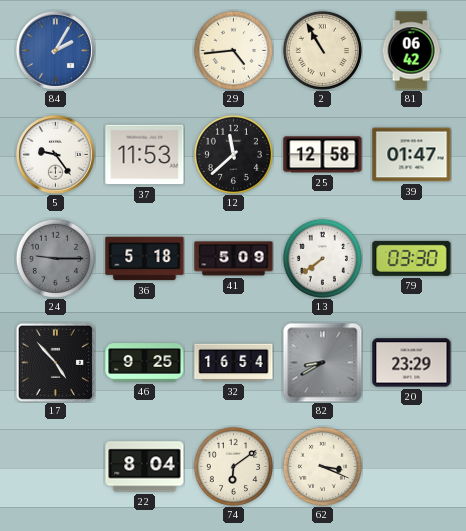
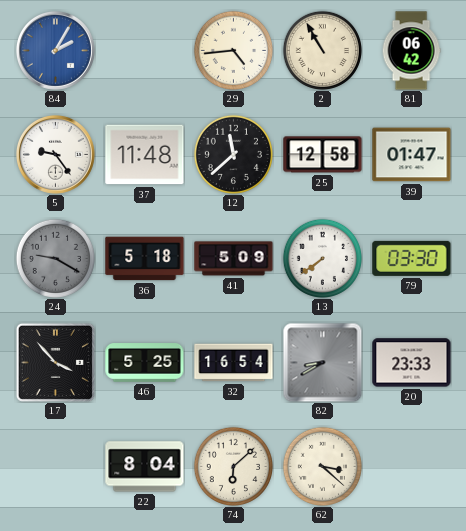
37: 11:53 -> 11:48
24: 9:15 -> 9:20
17: 4:53 -> 3:53
46: 9:25 -> 5:25
20: 23:29 -> 23:33
74: 6:09 -> 6:08
62: 3:19 -> 3:22
